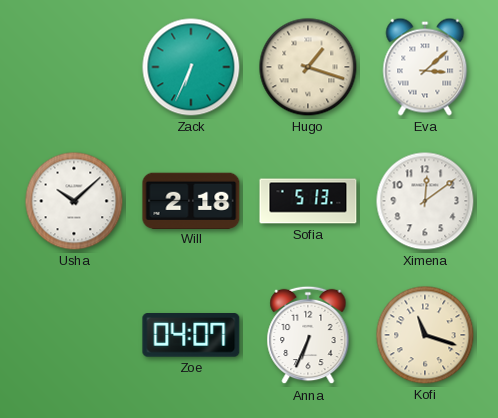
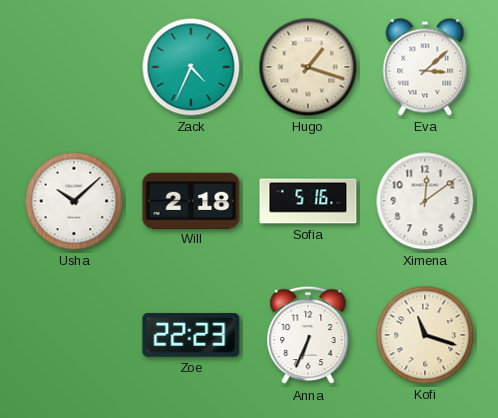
Zack: 6:34 -> 4:34
Sofia: 5:13 -> 5:16
Zoe: 04:07 -> 22:23
